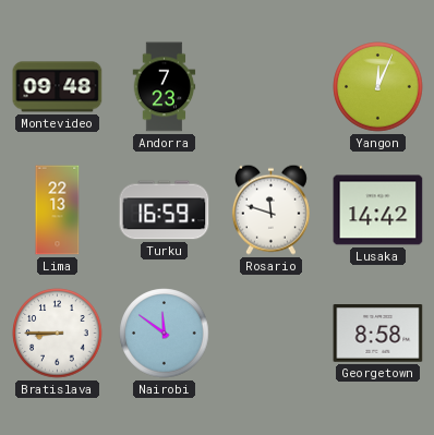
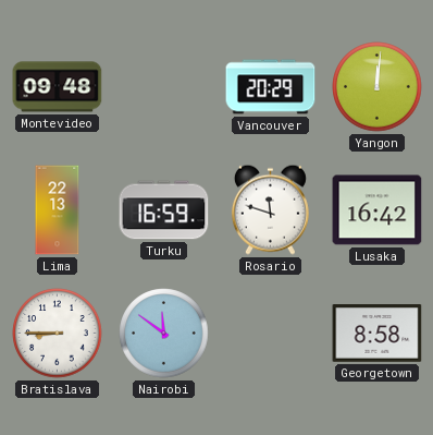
Andorra: 7:23 -> none
Vancouver: none -> 20:29
Yangon: 12:04 -> 12:01
Lusaka: 14:42 -> 16:42
